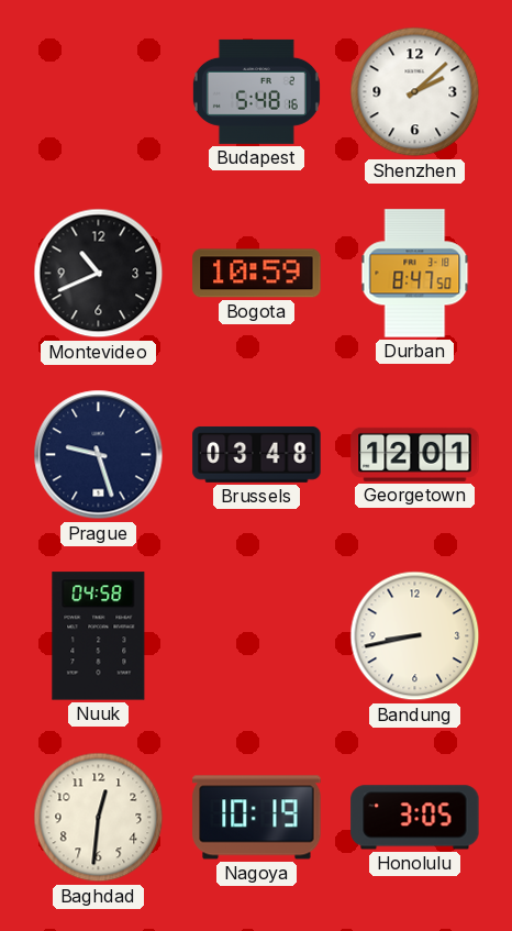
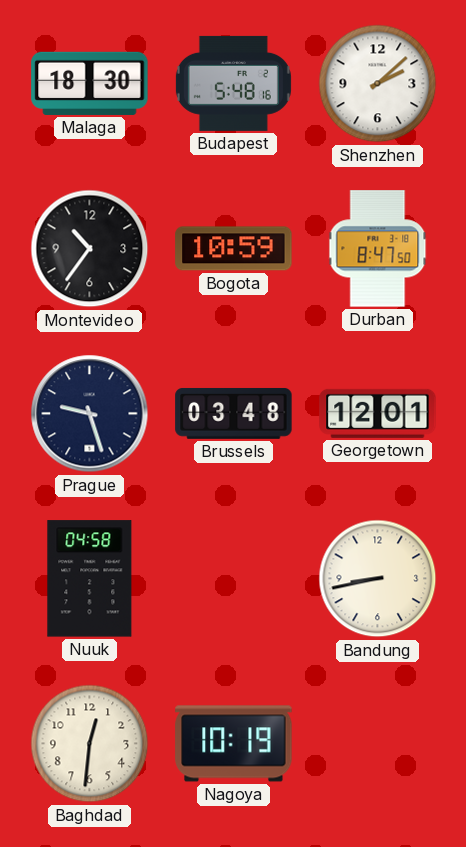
Malaga: none -> 18:30
Montevideo: 10:41 -> 10:36
Honolulu: 3:05 -> none
